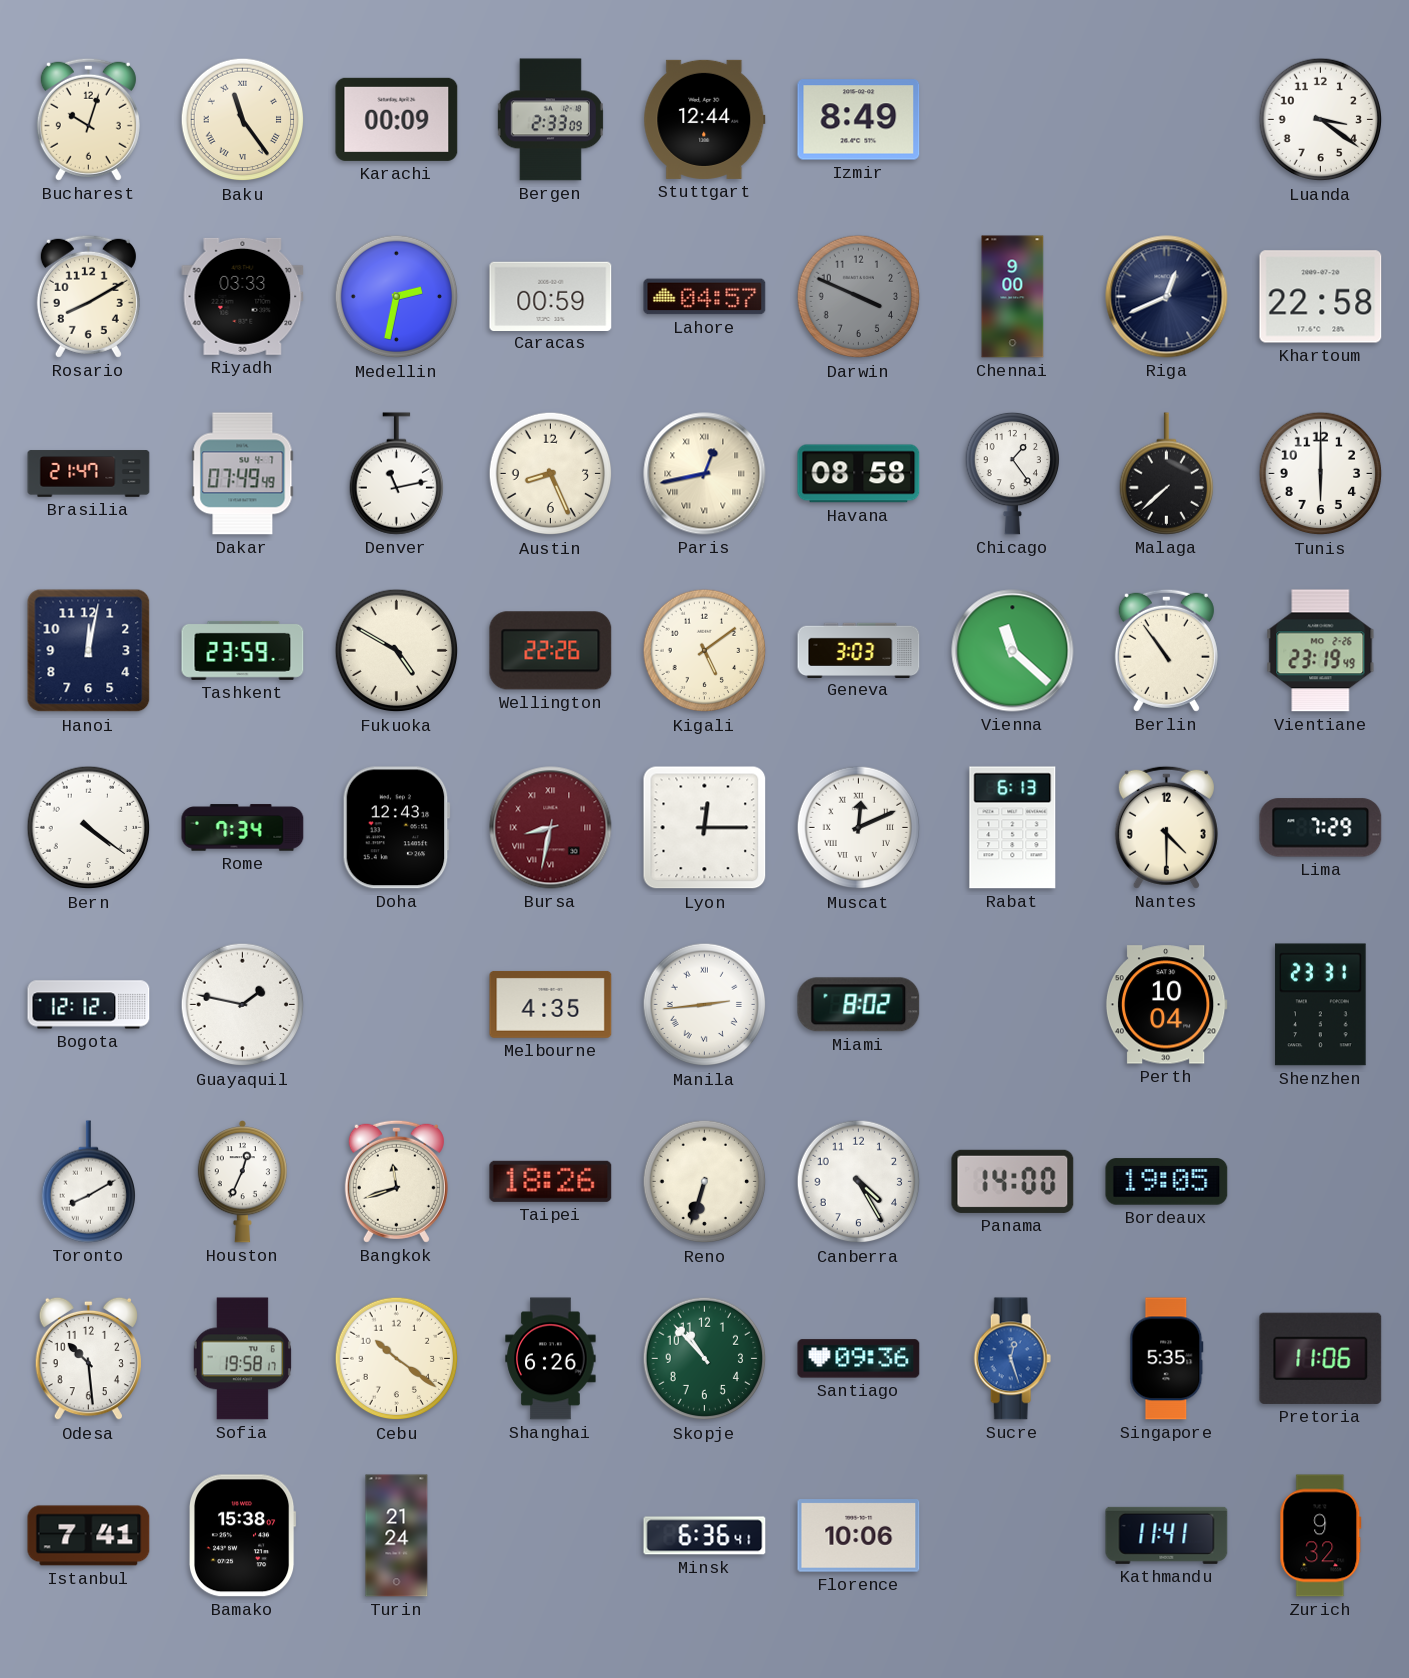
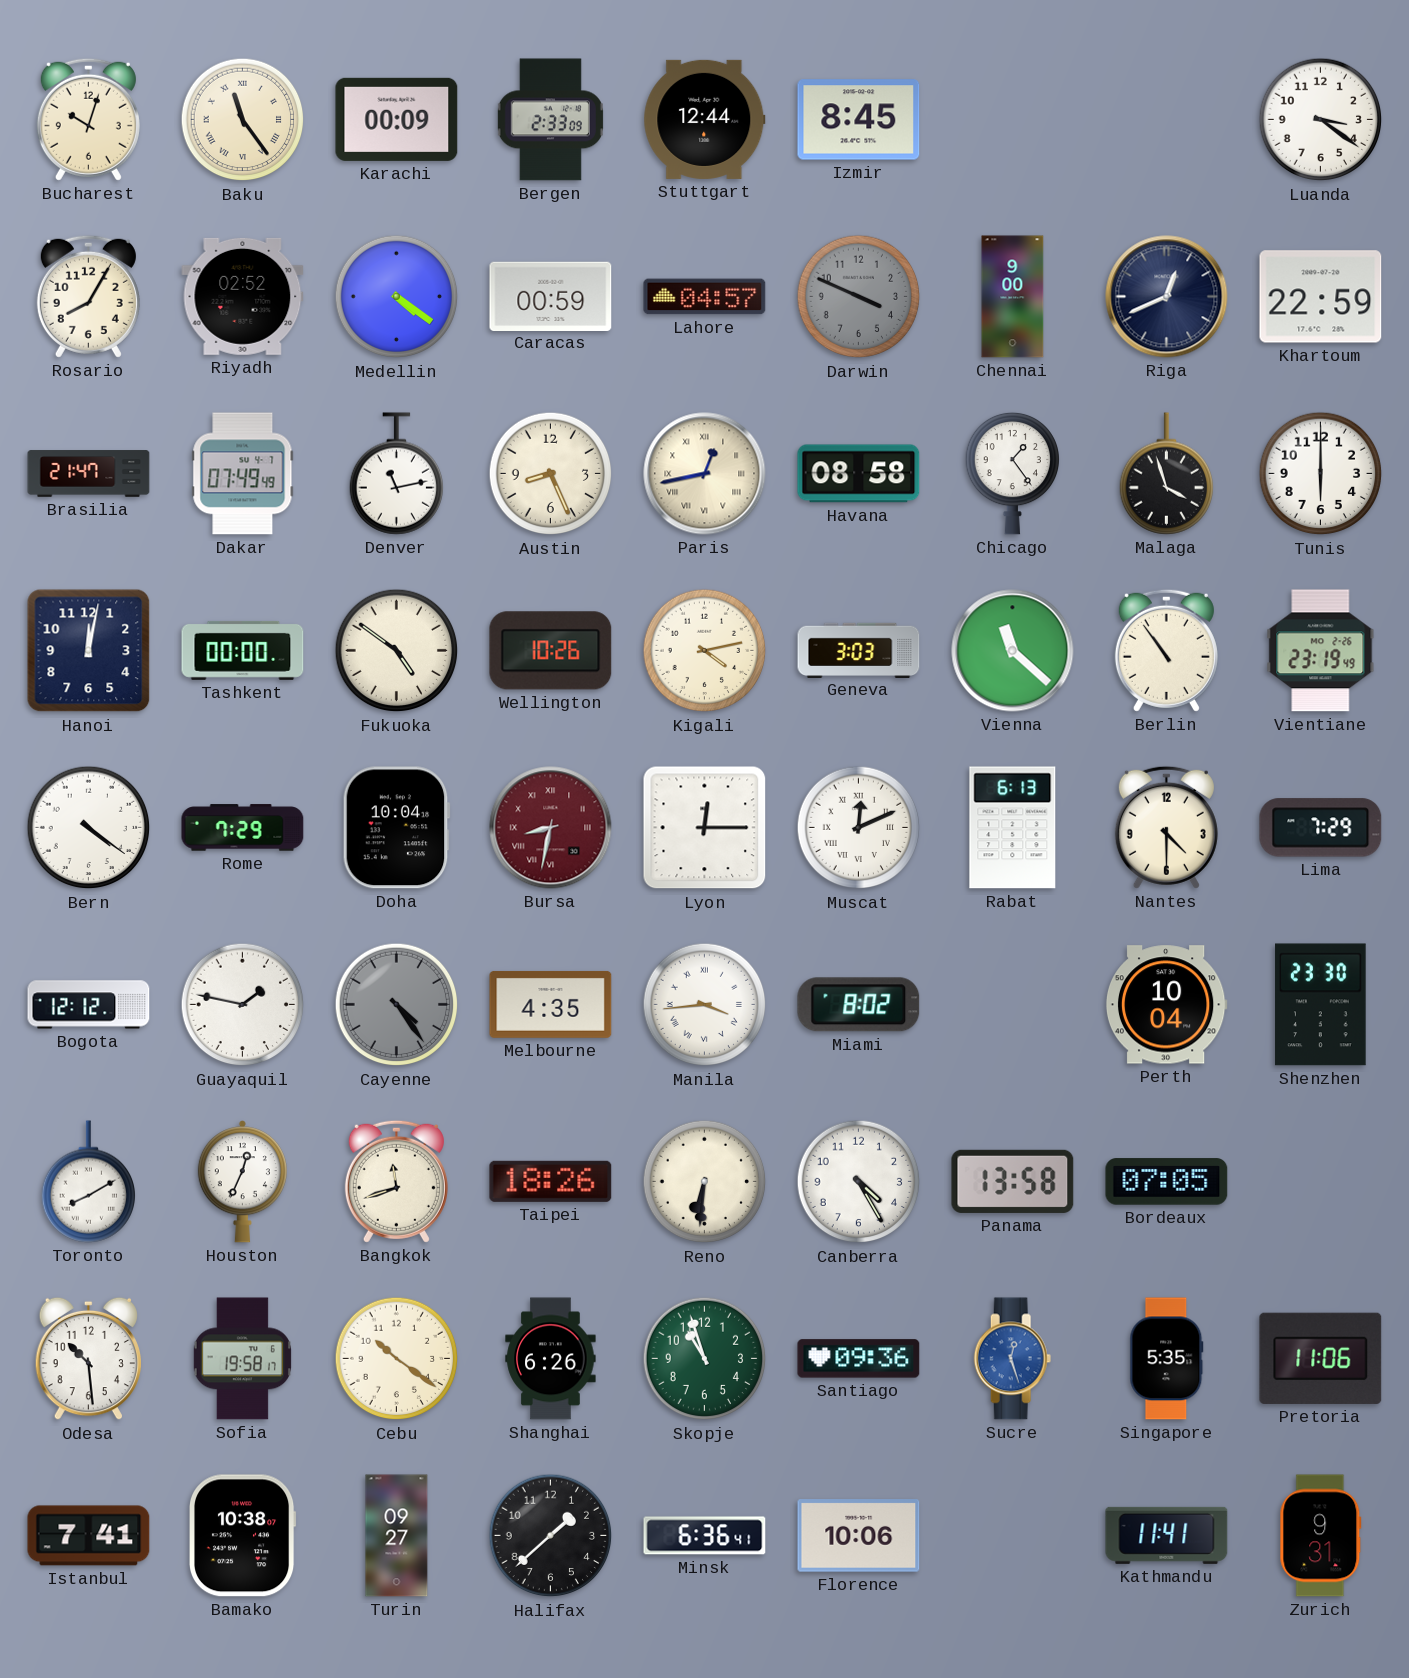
Izmir: 8:49 -> 8:45
Rosario: 8:10 -> 8:05
Riyadh: 03:33 -> 02:52
Medellin: 2:32 -> 4:21
Khartoum: 22:58 -> 22:59
Malaga: 7:38 -> 3:57
Tashkent: 23:59 -> 00:00
Fukuoka: 4:50 -> 4:51
Wellington: 22:26 -> 10:26
Kigali: 5:09 -> 4:13
Rome: 7:34 -> 7:29
Doha: 12:43 -> 10:04
Cayenne: none -> 4:24
Manila: 2:44 -> 3:44
Shenzhen: 23:31 -> 23:30
Reno: 6:33 -> 6:31
Panama: 14:00 -> 13:58
Bordeaux: 19:05 -> 07:05
Skopje: 10:53 -> 10:57
Bamako: 15:38 -> 10:38
Turin: 21:24 -> 09:27
Halifax: none -> 1:38
Zurich: 9:32 -> 9:31
